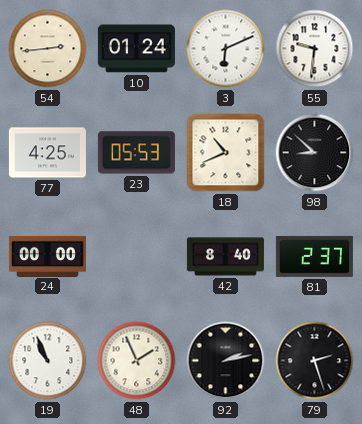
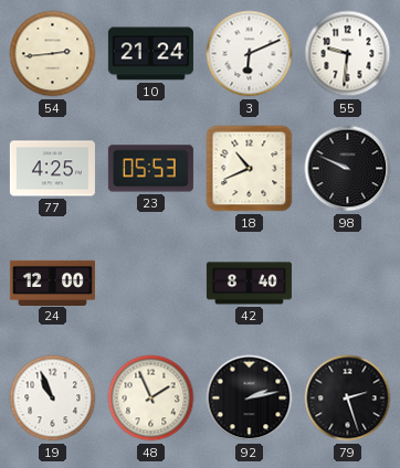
10: 01:24 -> 21:24
98: 8:52 -> 9:49
24: 00:00 -> 12:00
81: 2:37 -> none
